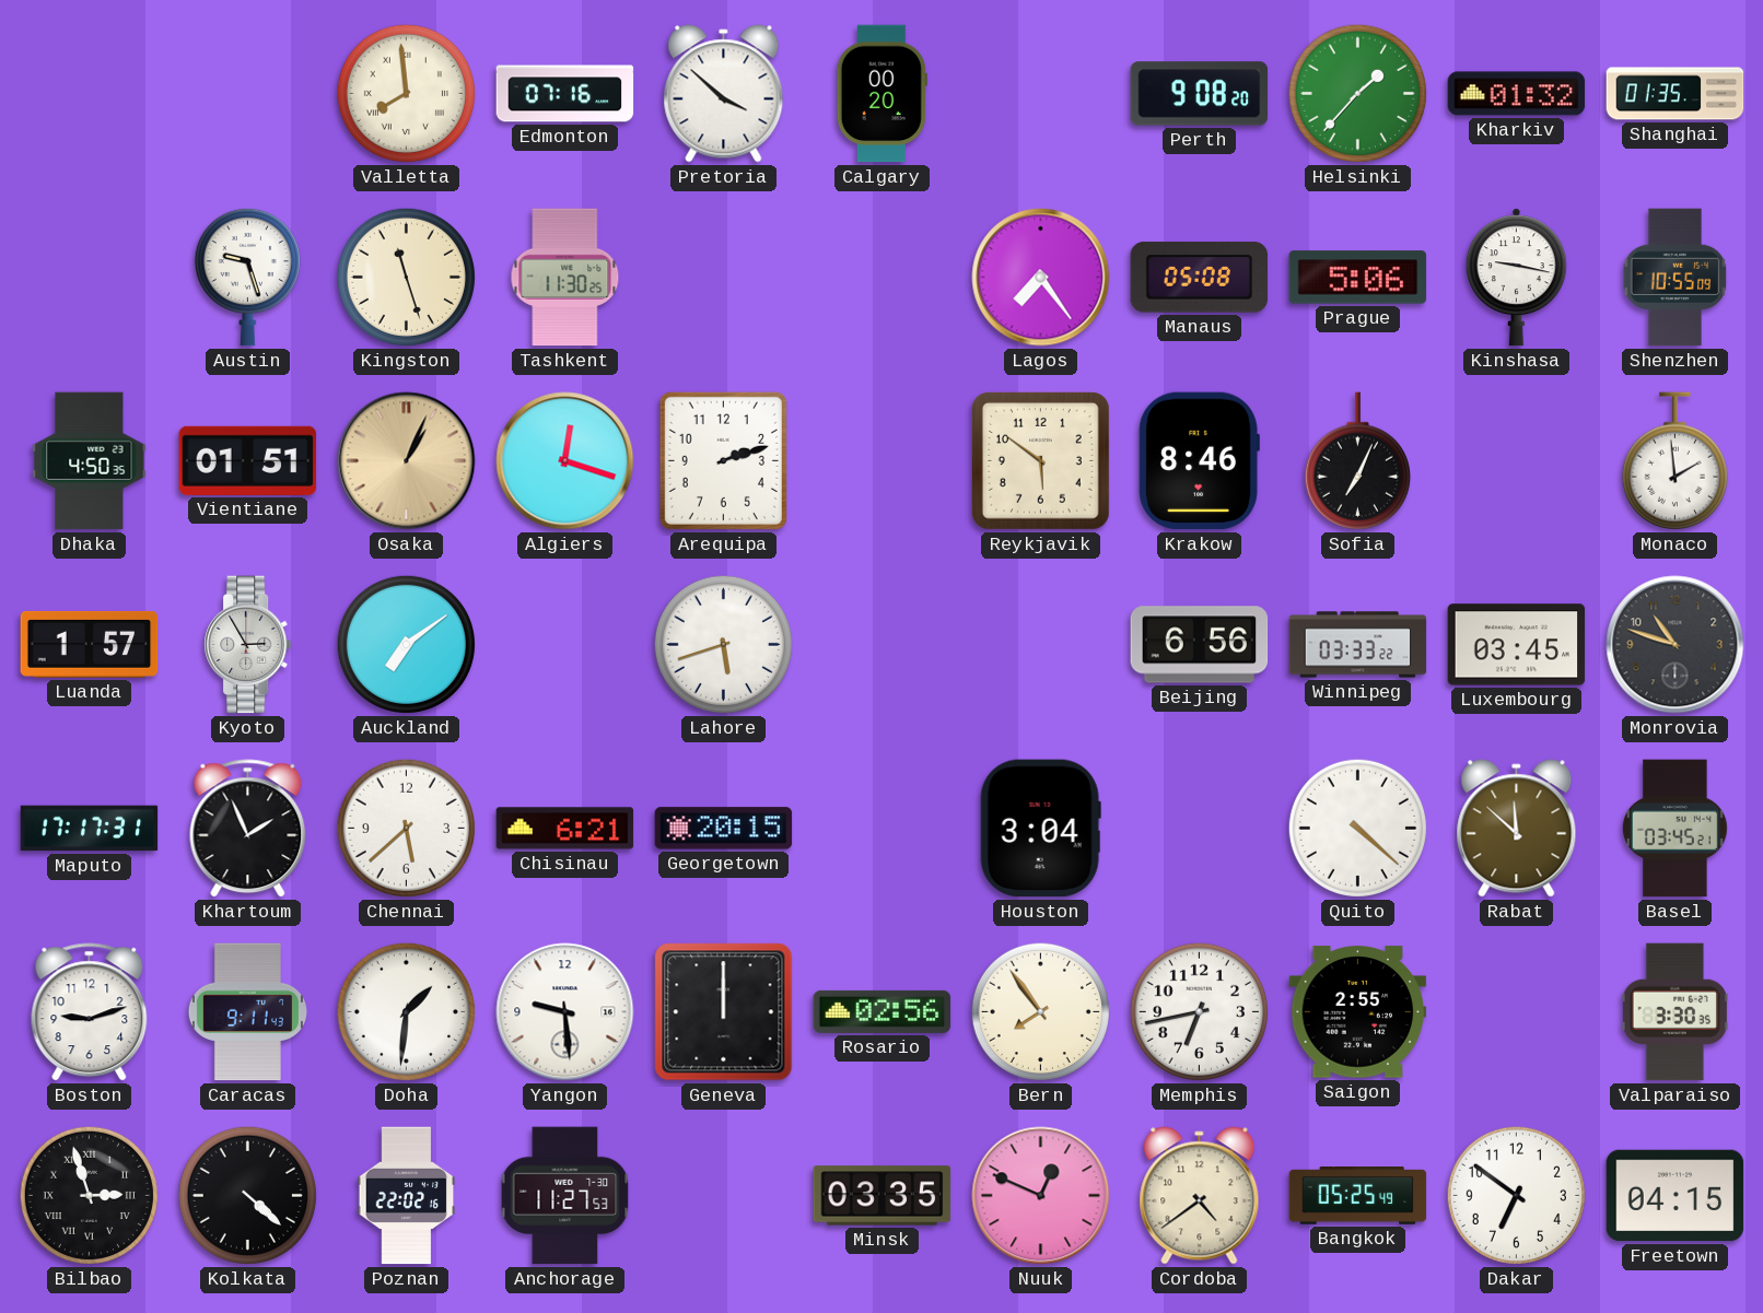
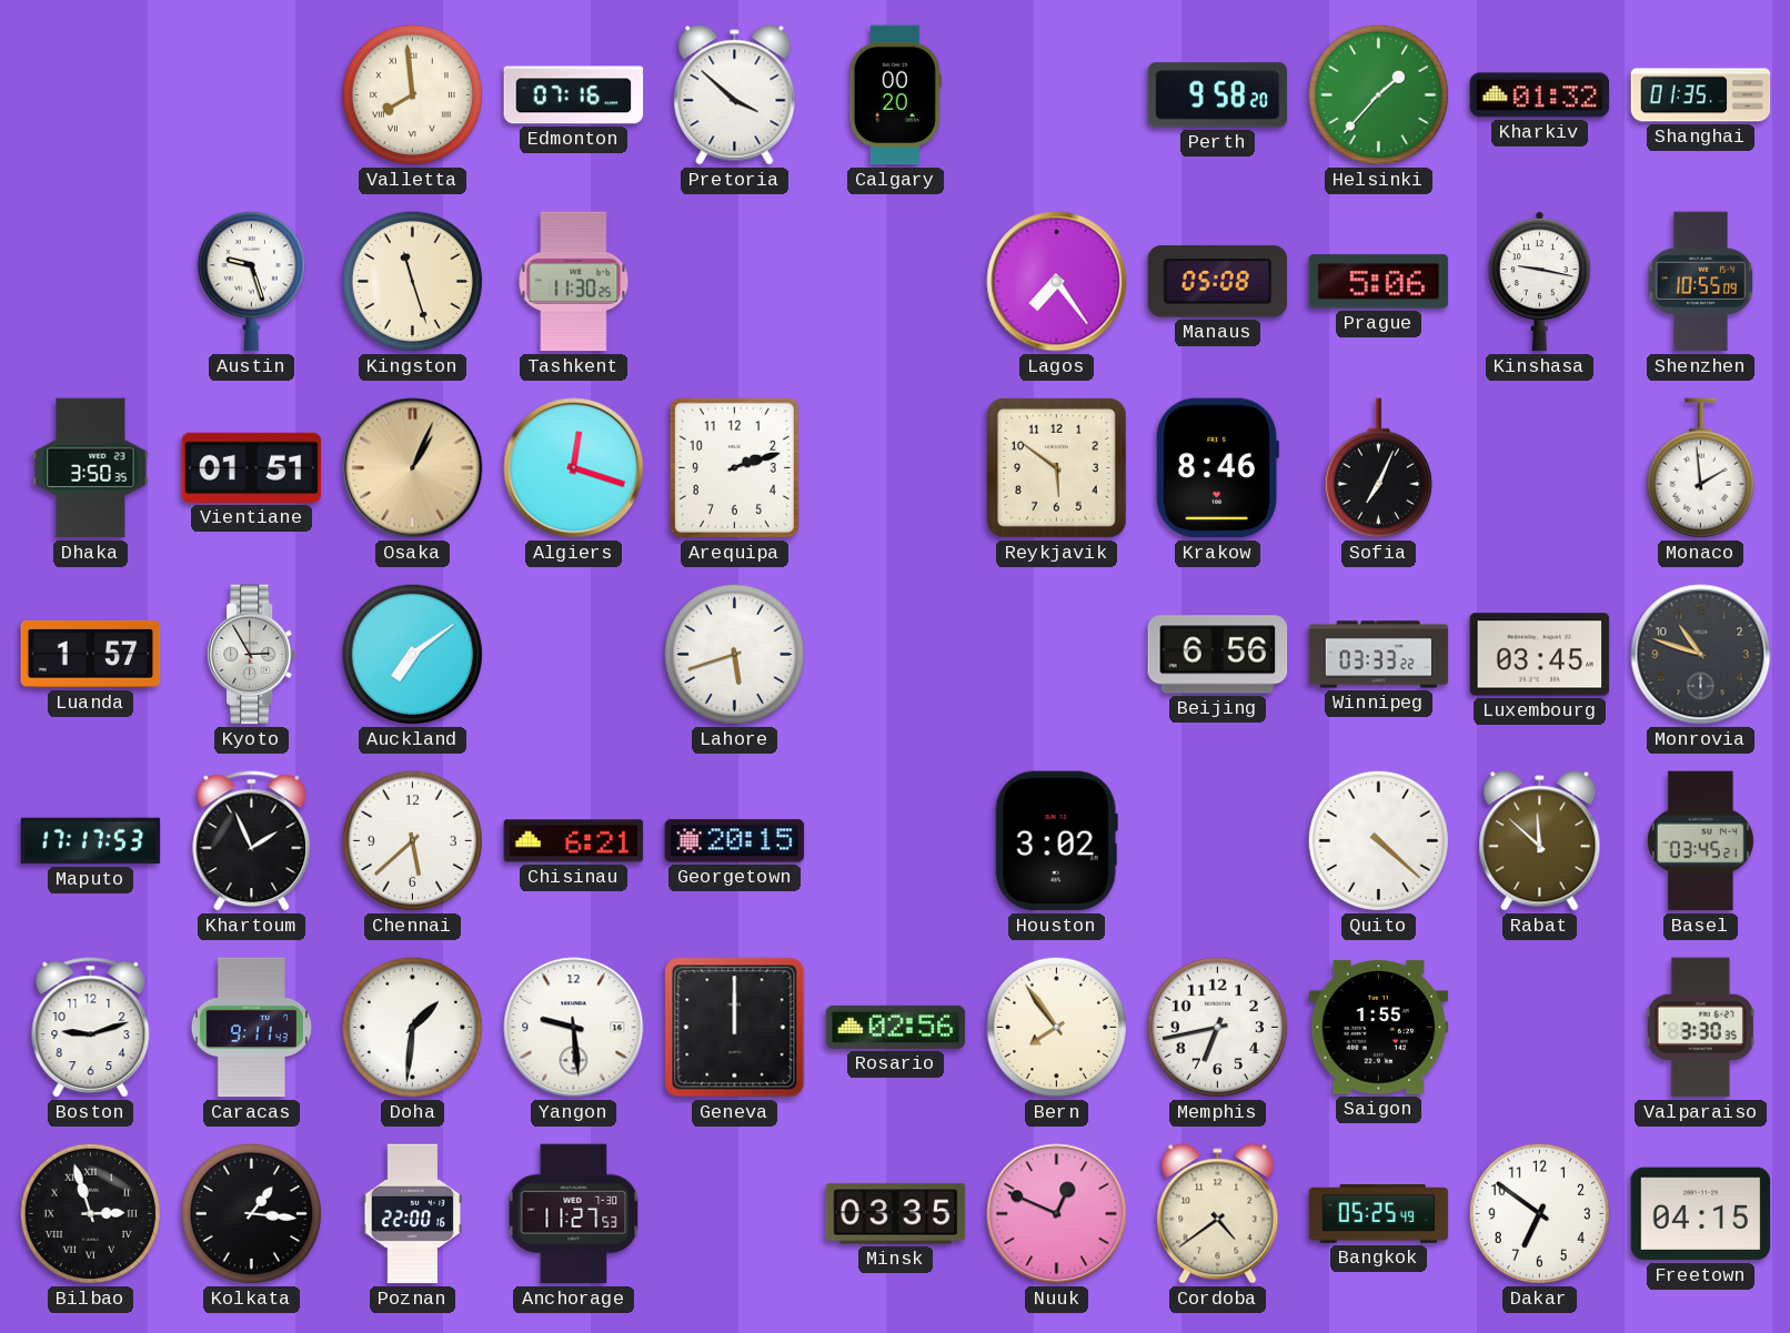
Perth: 9:08 -> 9:58
Dhaka: 4:50 -> 3:50
Maputo: 17:17:31 -> 17:17:53
Houston: 3:04 -> 3:02
Saigon: 2:55 -> 1:55
Kolkata: 4:22 -> 1:16
Poznan: 22:02 -> 22:00
